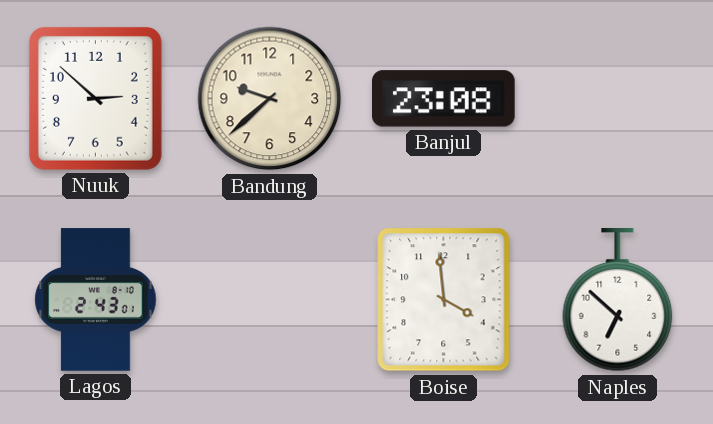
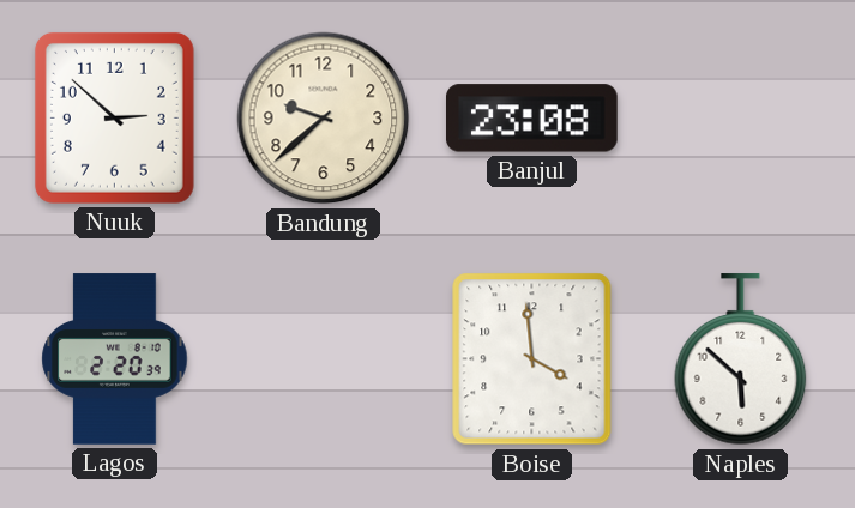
Lagos: 2:43 -> 2:20
Naples: 6:52 -> 5:52
